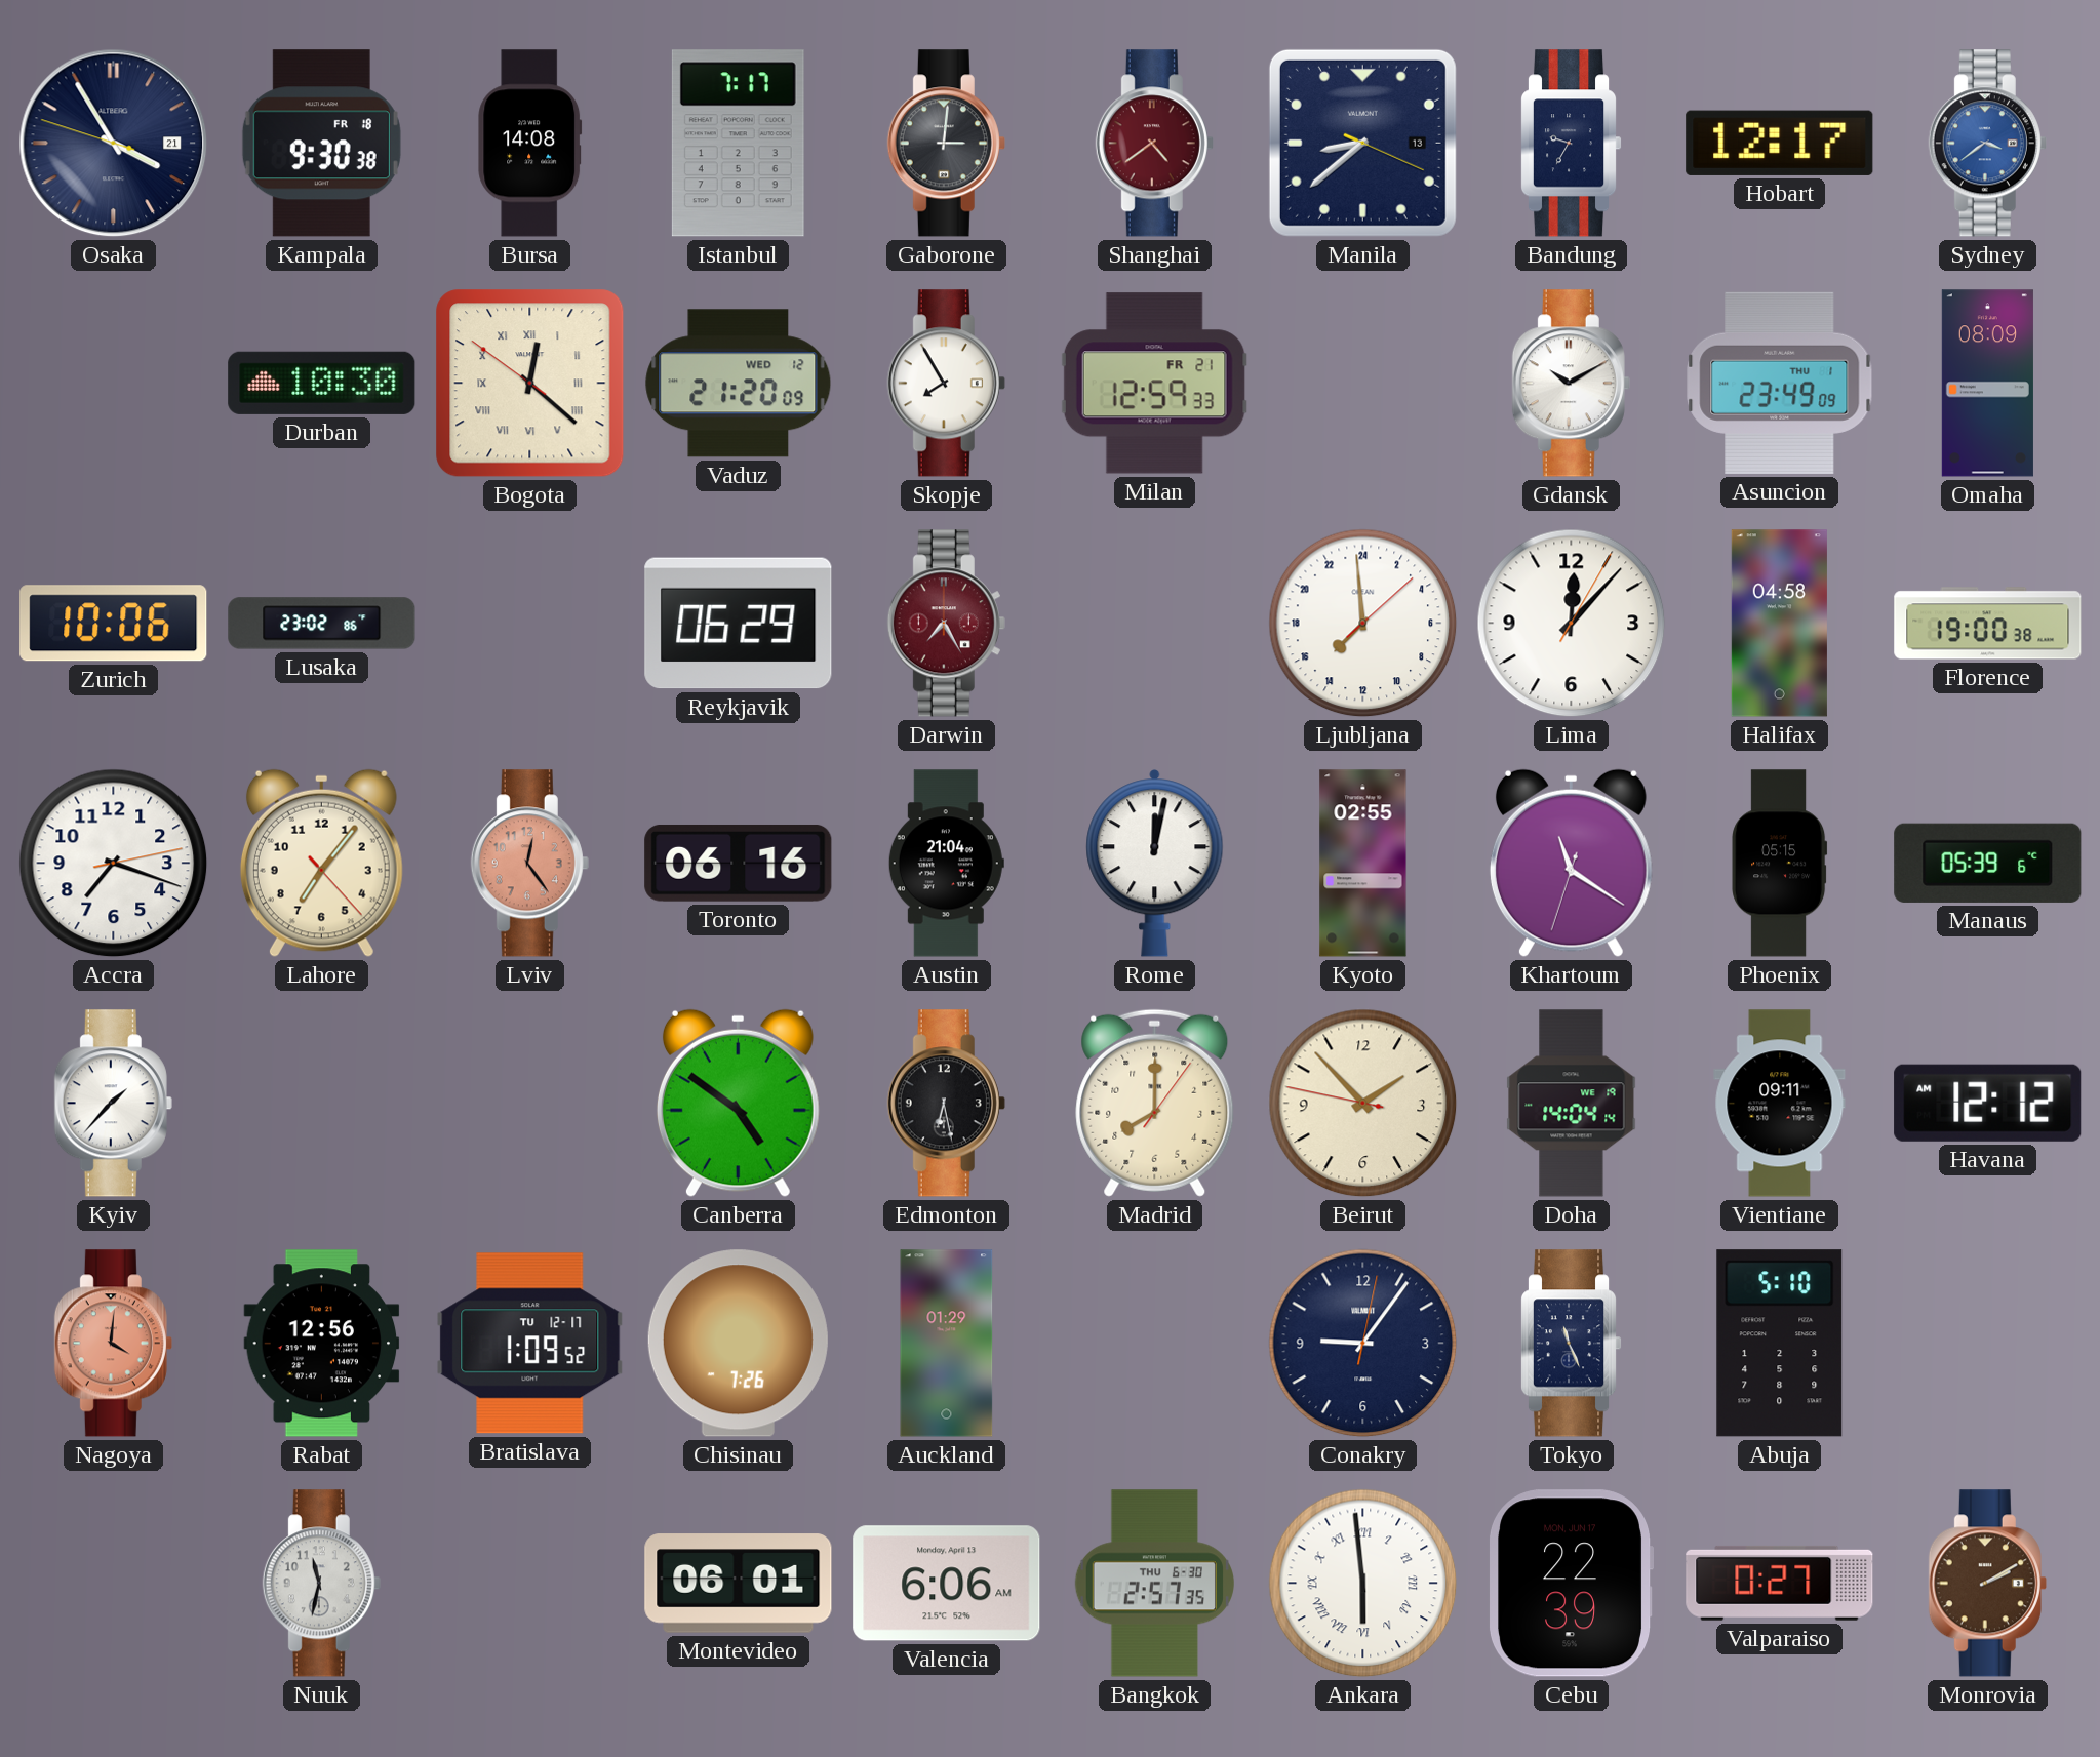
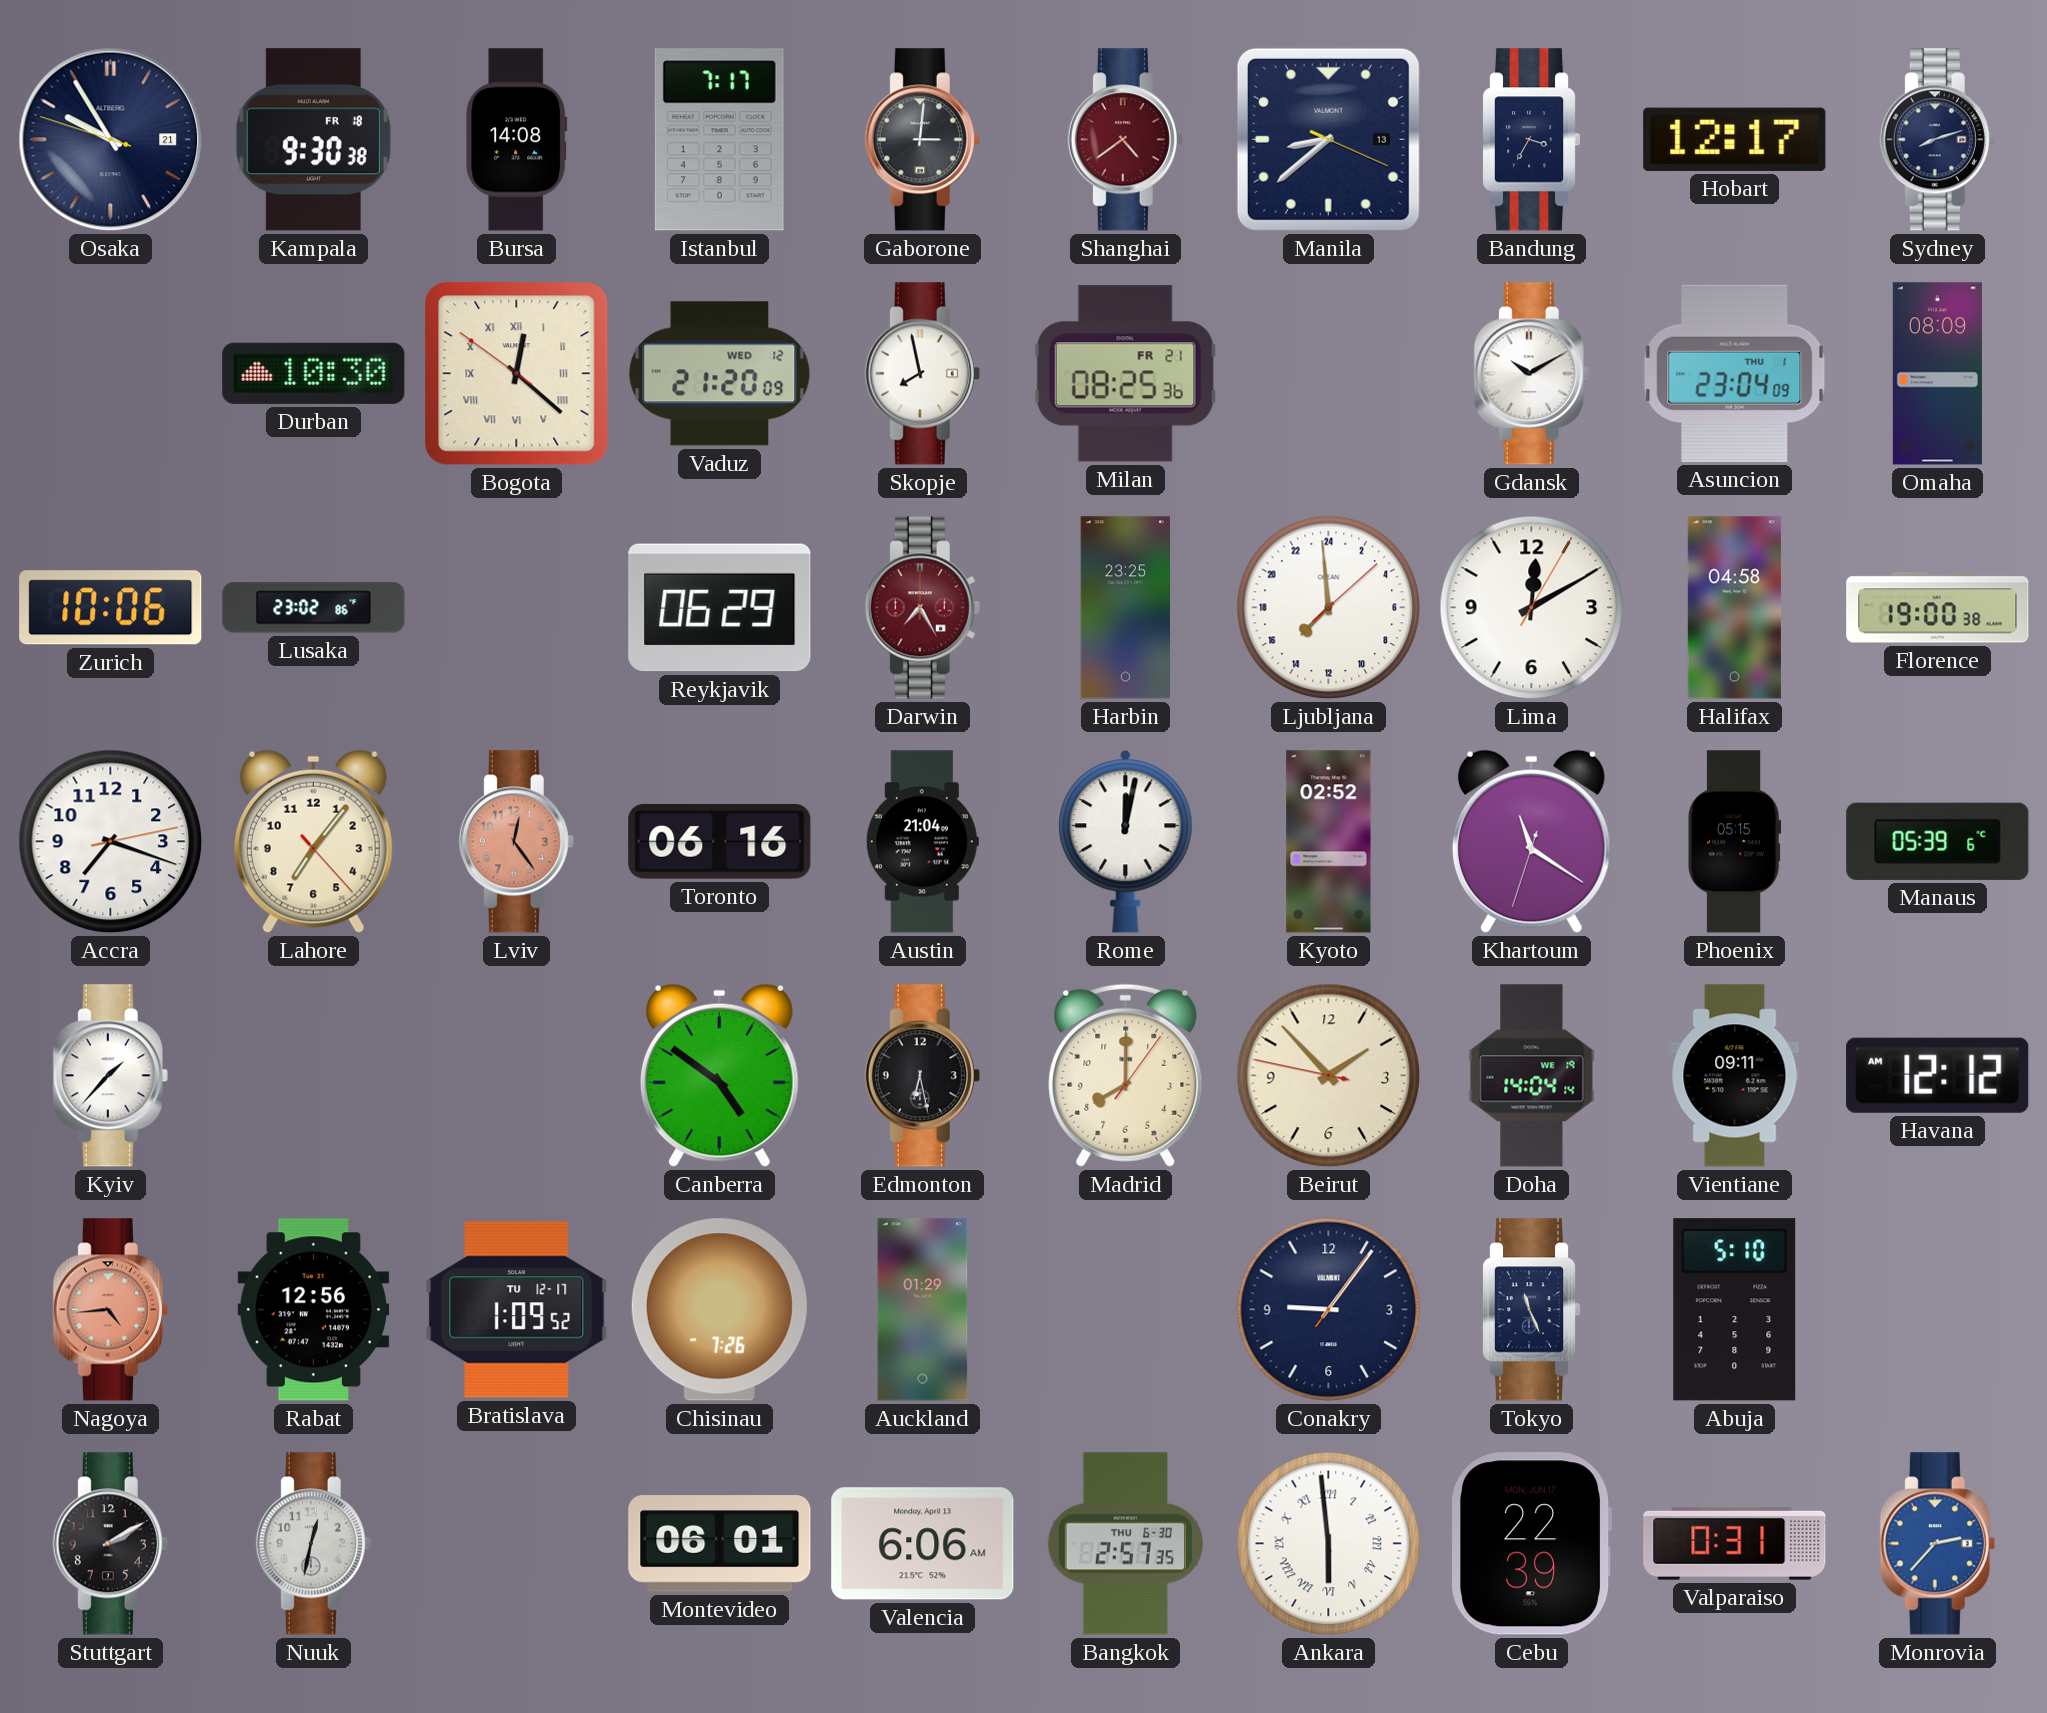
Osaka: 3:54 -> 9:54
Bandung: 9:35 -> 3:35
Sydney: 3:39 -> 8:12
Sydney dial: blue -> navy
Skopje: 7:55 -> 7:58
Milan: 12:59 -> 08:25
Asuncion: 23:49 -> 23:04
Harbin: none -> 23:25
Lima: 12:07 -> 12:10
Kyoto: 02:55 -> 02:52
Nagoya: 4:01 -> 4:44
Conakry: 9:06:02 -> 9:06:06
Stuttgart: none -> 2:10
Nuuk: 11:32 -> 12:32
Valparaiso: 0:27 -> 0:31
Monrovia: 2:10 -> 2:37
Monrovia dial: brown -> blue
